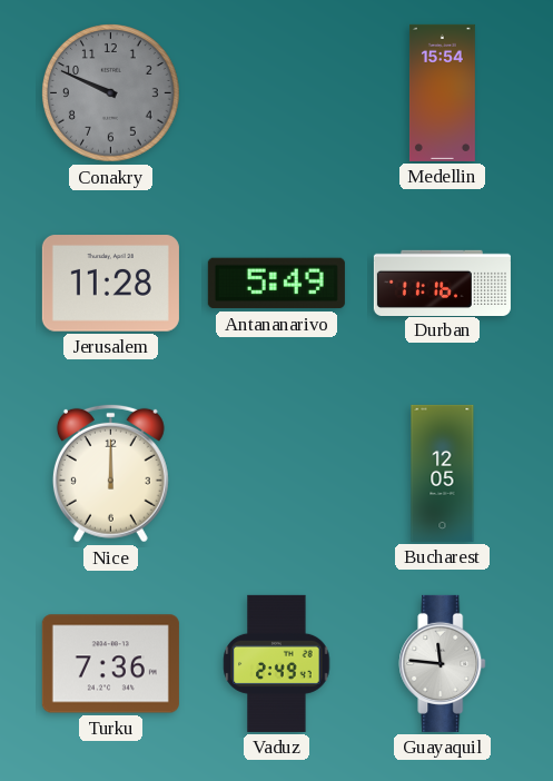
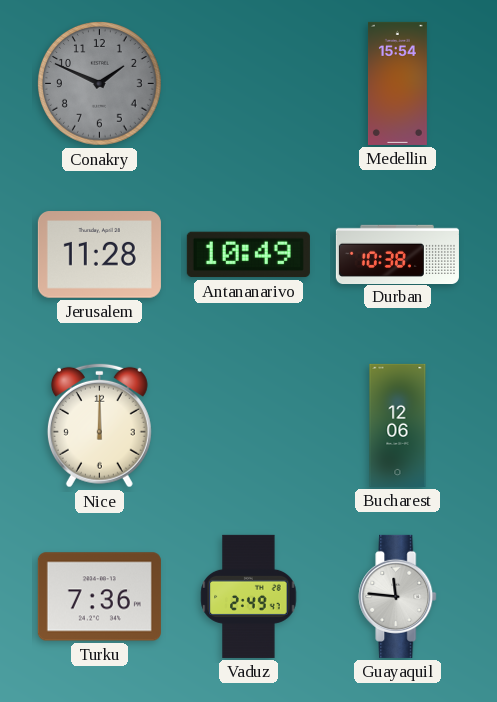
Conakry: 9:49 -> 1:49
Antananarivo: 5:49 -> 10:49
Durban: 11:16 -> 10:38
Bucharest: 12:05 -> 12:06
